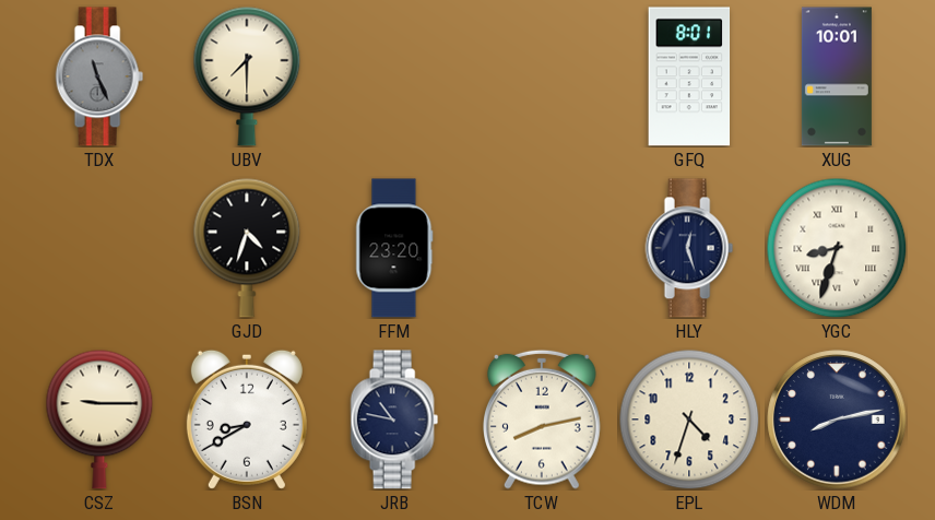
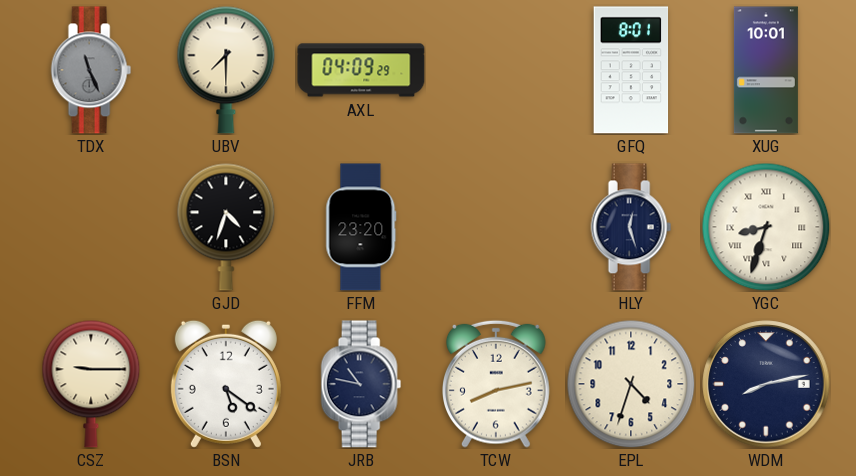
AXL: none -> 04:09
BSN: 8:40 -> 5:21
